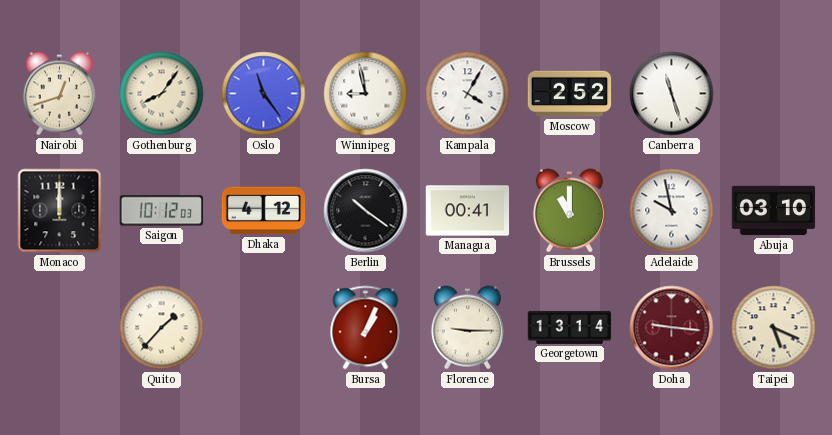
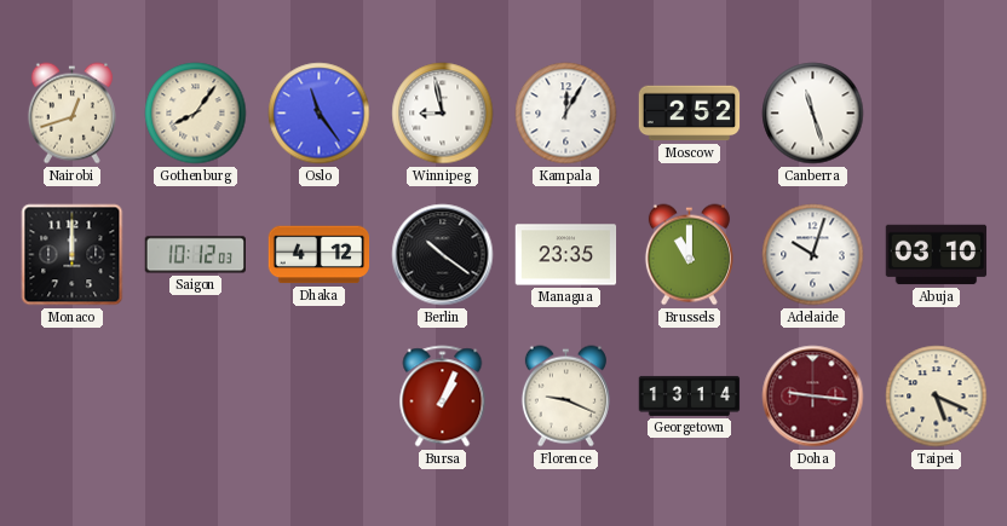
Kampala: 4:05 -> 12:05
Managua: 00:41 -> 23:35
Adelaide: 9:58 -> 10:03
Quito: 1:37 -> none
Florence: 9:15 -> 9:19
